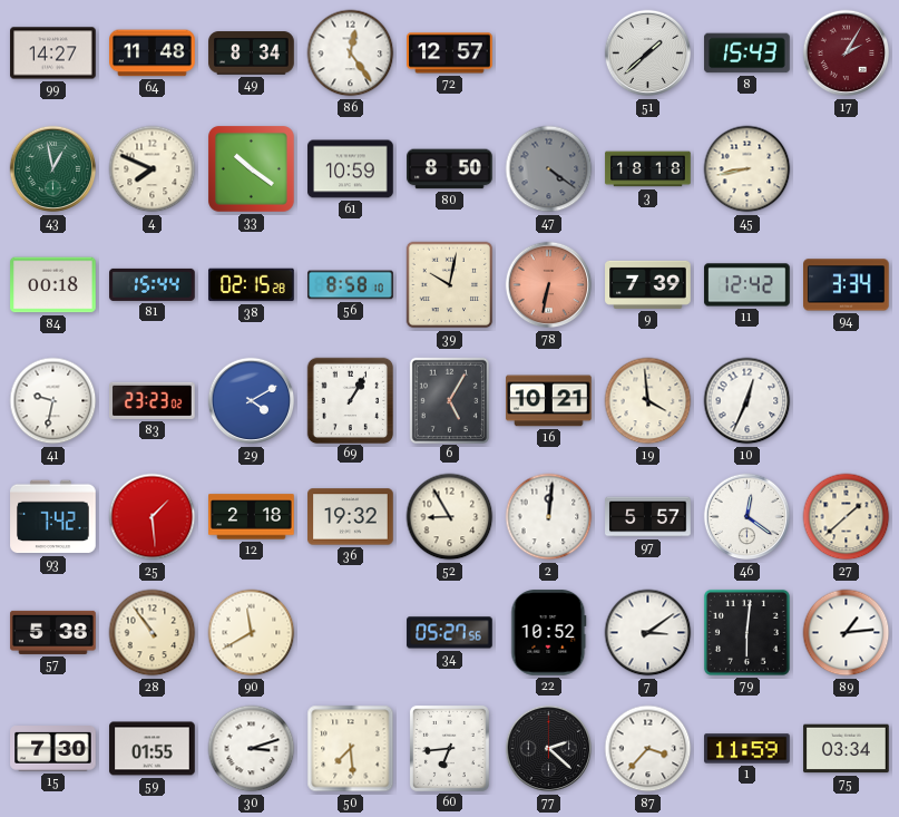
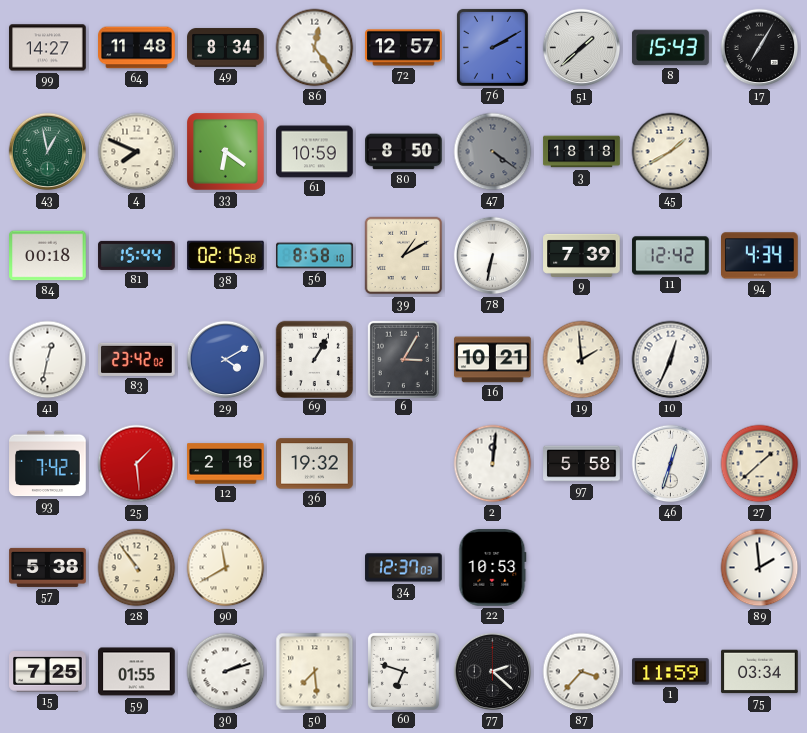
76: none -> 2:10
17: 2:05 -> 7:05
17 dial: burgundy -> black
33: 10:21 -> 6:21
45: 8:43 -> 1:40
39: 10:02 -> 1:10
78 dial: salmon -> white
94: 3:34 -> 4:34
41: 9:32 -> 12:32
83: 23:23 -> 23:42
6: 5:05 -> 3:05
19: 3:59 -> 1:59
52: 8:55 -> none
97: 5:57 -> 5:58
46: 12:21 -> 12:33
34: 05:27 -> 12:37
22: 10:52 -> 10:53
7: 3:09 -> none
79: 6:01 -> none
89: 1:14 -> 1:59
15: 7:30 -> 7:25
30: 3:12 -> 2:12
60: 6:44 -> 6:48
